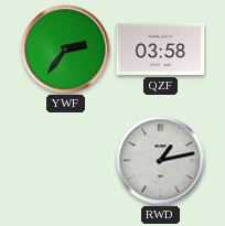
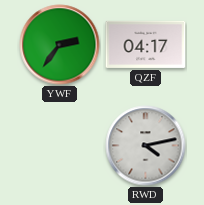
QZF: 03:58 -> 04:17
RWD: 1:13 -> 4:13
